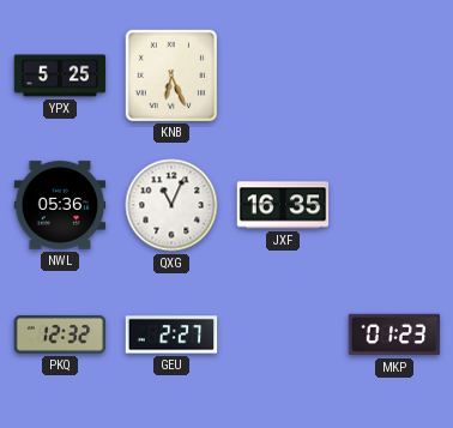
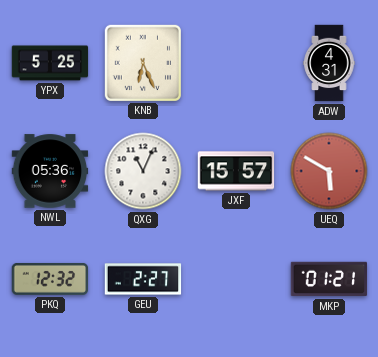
ADW: none -> 4:31
JXF: 16:35 -> 15:57
UEQ: none -> 5:50
MKP: 01:23 -> 01:21
